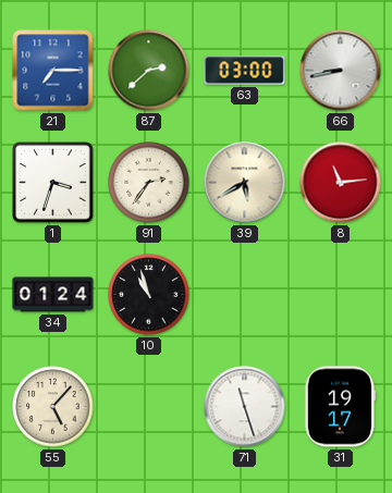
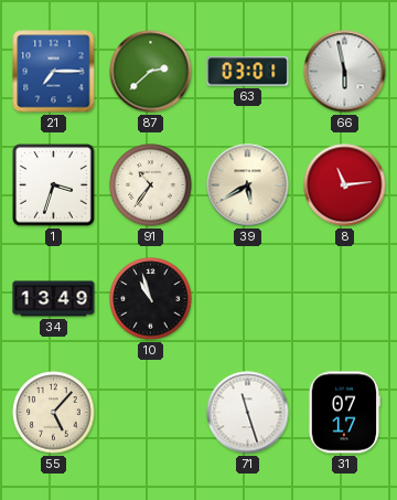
63: 03:00 -> 03:01
66: 8:43 -> 5:58
91: 2:36 -> 10:36
34: 01:24 -> 13:49
31: 19:17 -> 07:17
